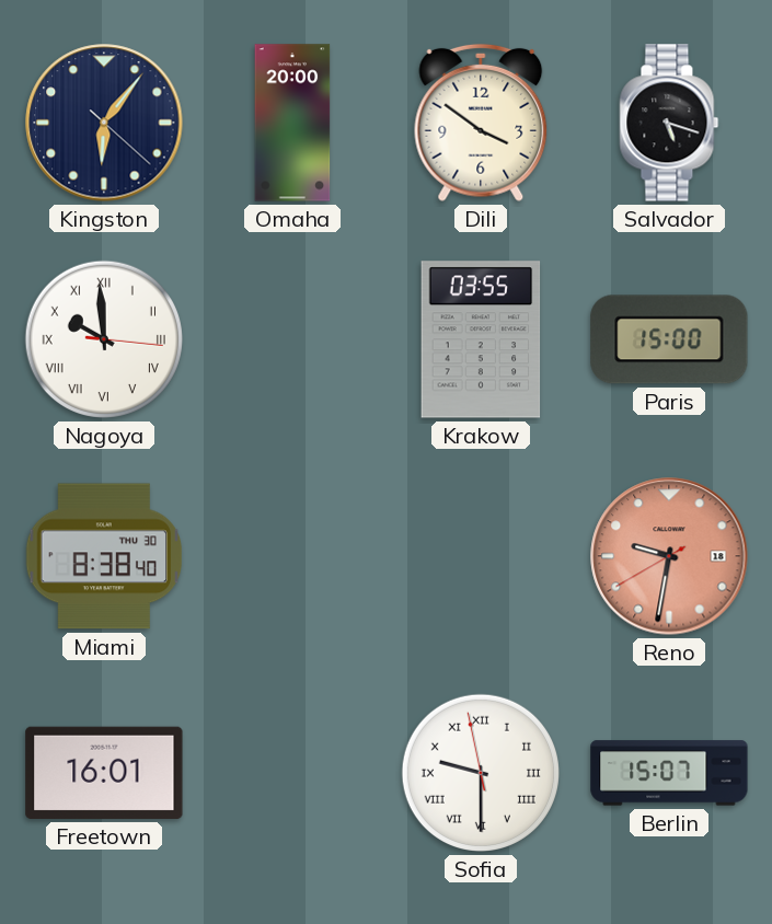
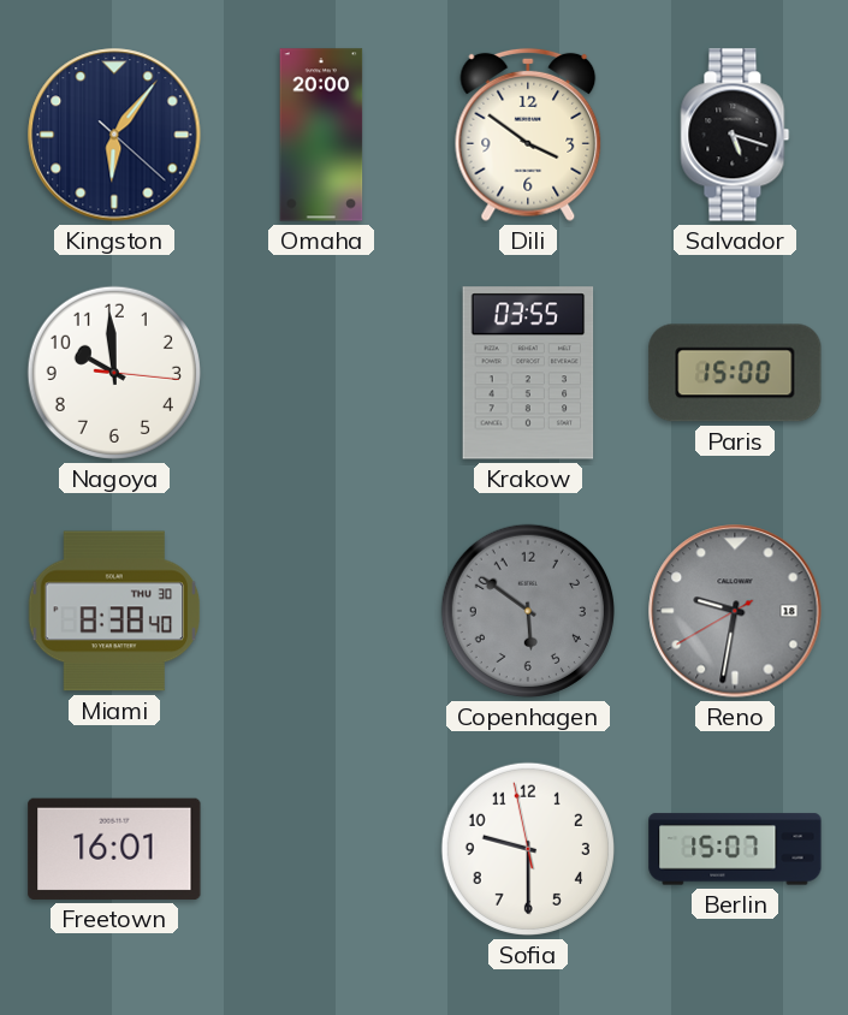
Nagoya numerals: Roman -> Arabic
Copenhagen: none -> 5:51
Reno dial: salmon -> grey
Sofia numerals: Roman -> Arabic
